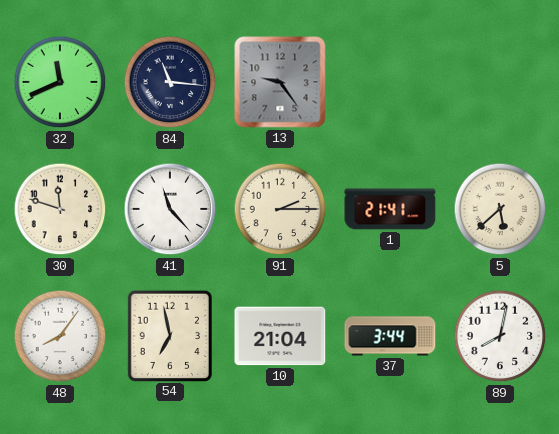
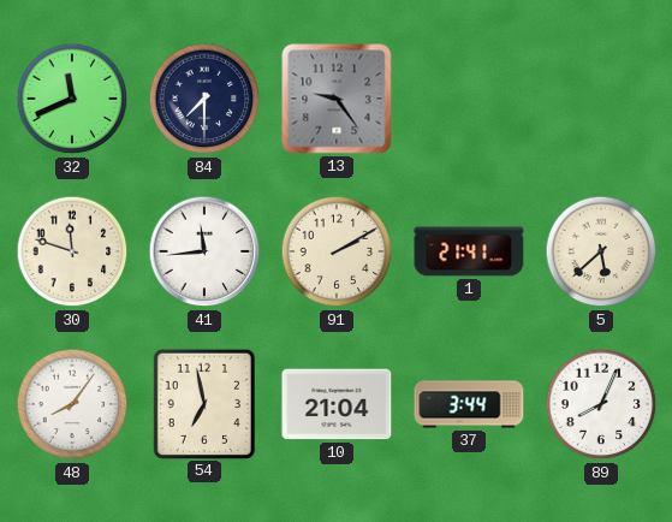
84: 11:16 -> 7:30
41: 11:23 -> 11:44
91: 2:15 -> 2:10
89: 8:02 -> 8:04
